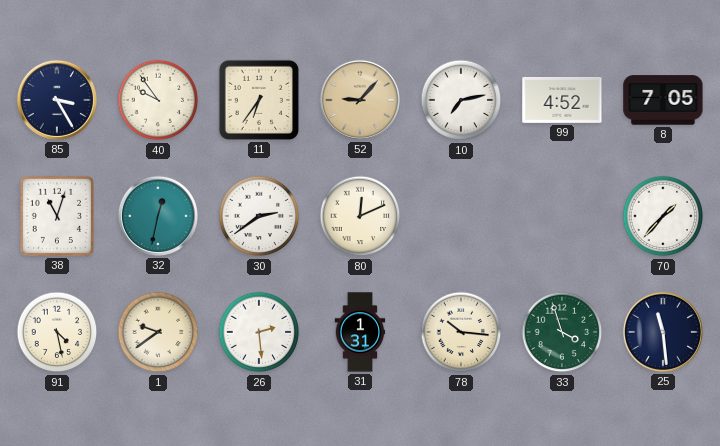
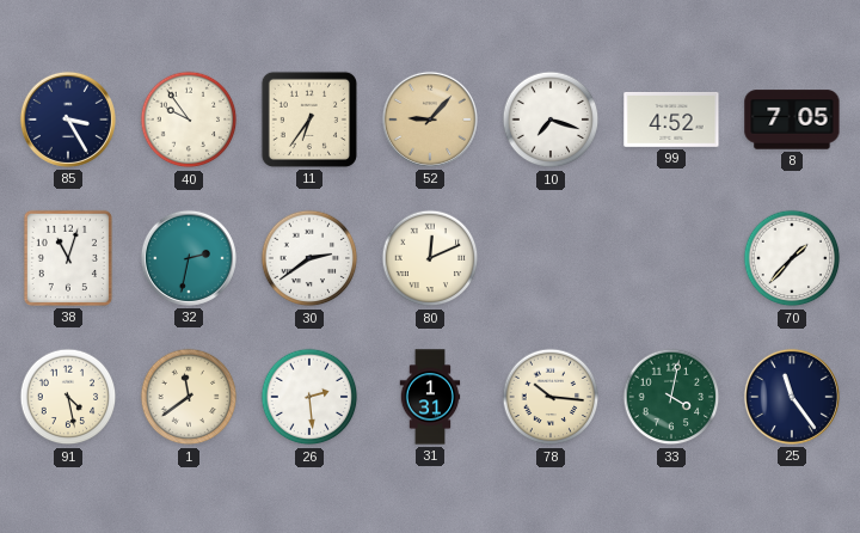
10: 7:13 -> 7:18
32: 12:32 -> 2:32
1: 9:39 -> 11:39
33: 3:57 -> 4:02
25: 11:29 -> 11:24
